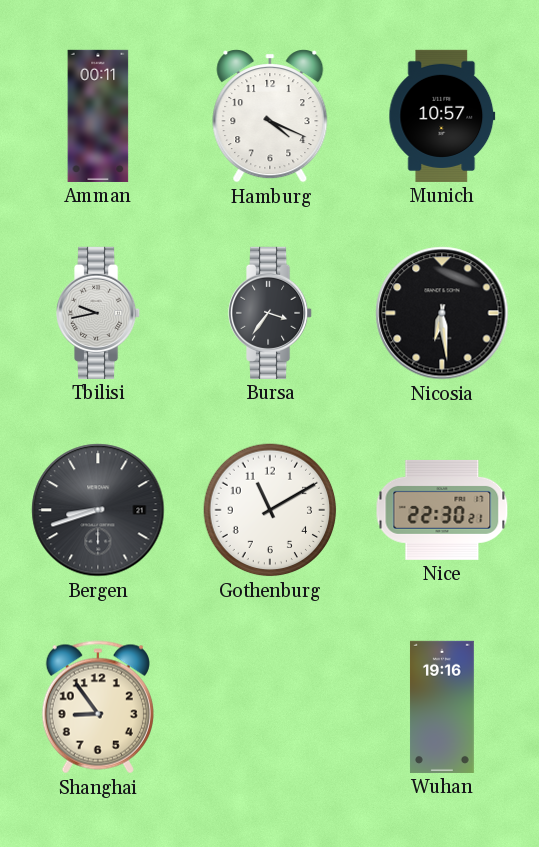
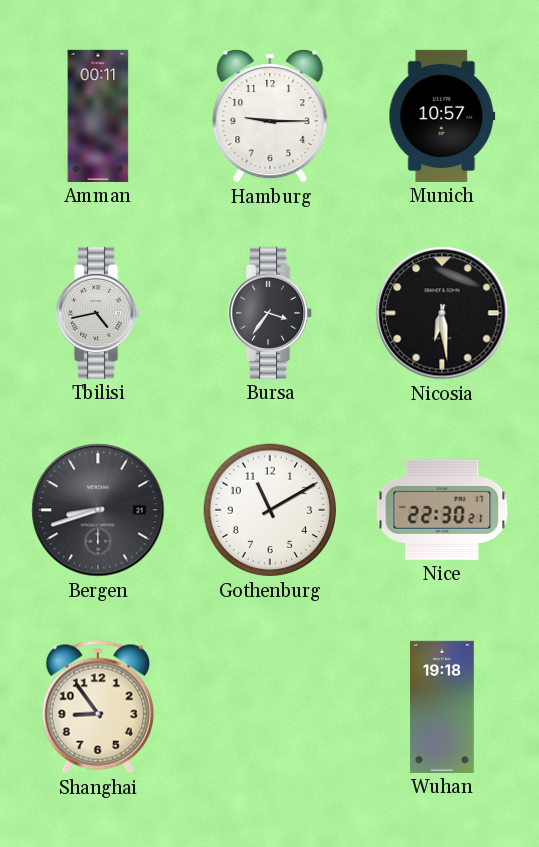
Hamburg: 4:19 -> 9:15
Tbilisi: 9:43 -> 4:43
Wuhan: 19:16 -> 19:18
